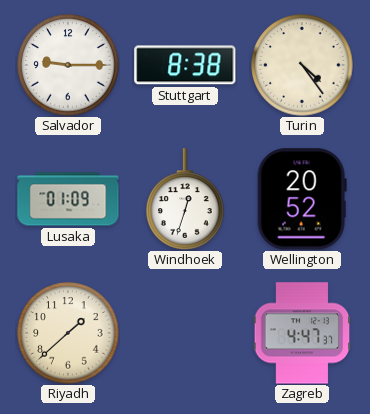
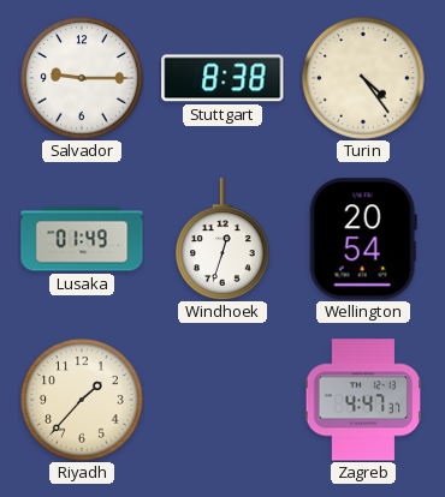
Lusaka: 01:09 -> 01:49
Wellington: 20:52 -> 20:54
Riyadh: 1:38 -> 1:37
